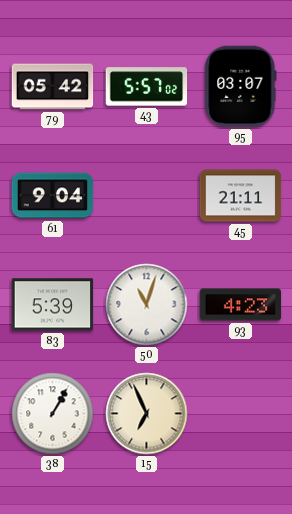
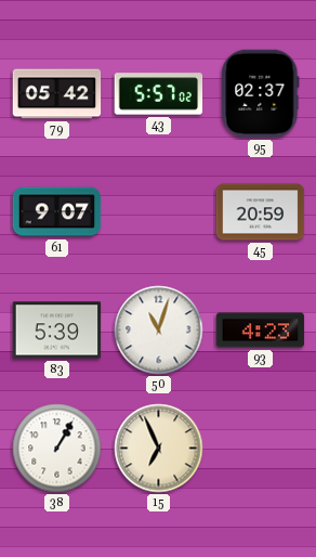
95: 03:07 -> 02:37
61: 9:04 -> 9:07
45: 21:11 -> 20:59
